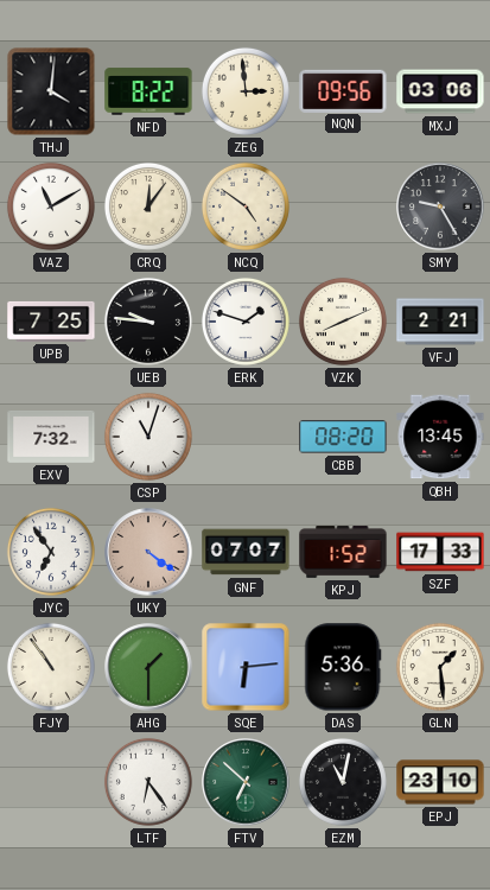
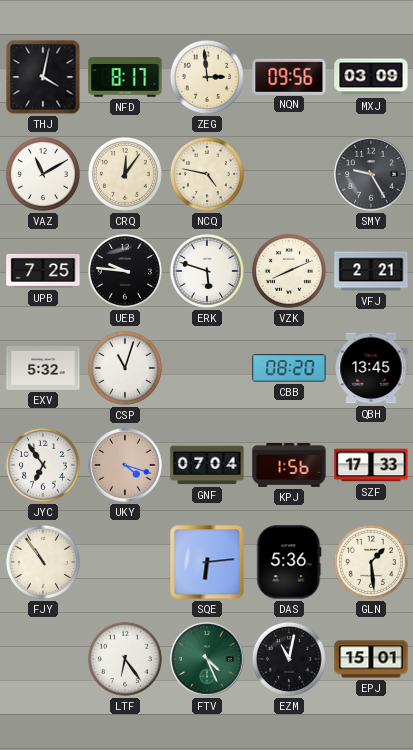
THJ: 4:01 -> 4:02
NFD: 8:22 -> 8:17
MXJ: 03:06 -> 03:09
NCQ: 4:51 -> 4:47
ERK: 1:48 -> 5:48
EXV: 7:32 -> 5:32
UKY: 4:21 -> 4:18
GNF: 07:07 -> 07:04
KPJ: 1:52 -> 1:56
AHG: 1:30 -> none
FTV: 6:52 -> 4:26
EPJ: 23:10 -> 15:01
